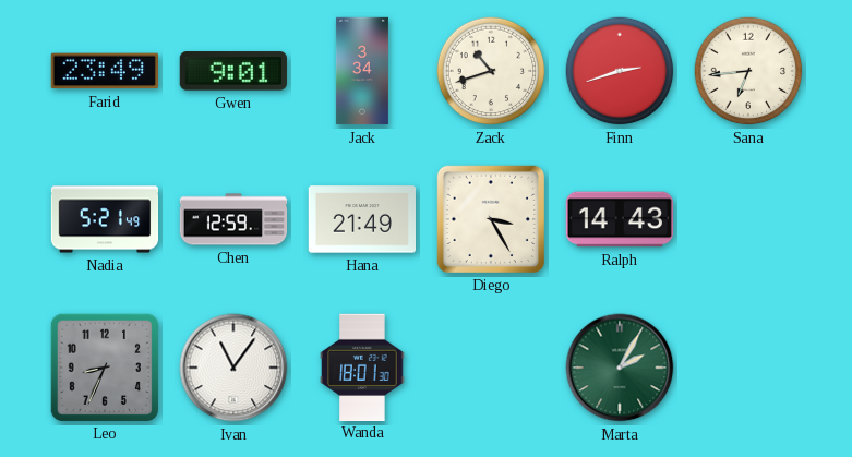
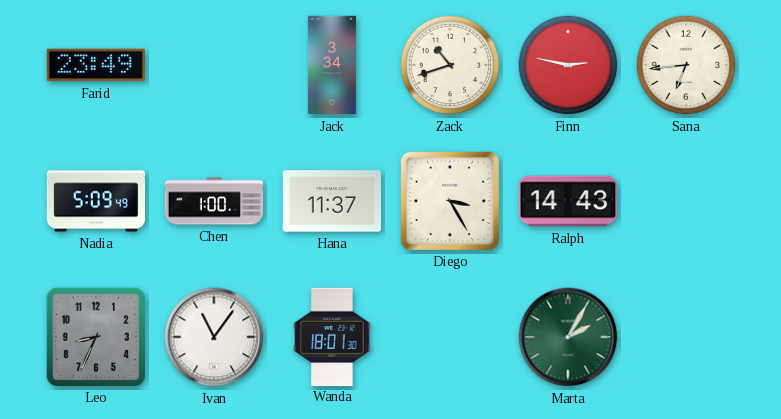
Gwen: 9:01 -> none
Finn: 2:42 -> 2:47
Nadia: 5:21 -> 5:09
Chen: 12:59 -> 1:00
Hana: 21:49 -> 11:37
